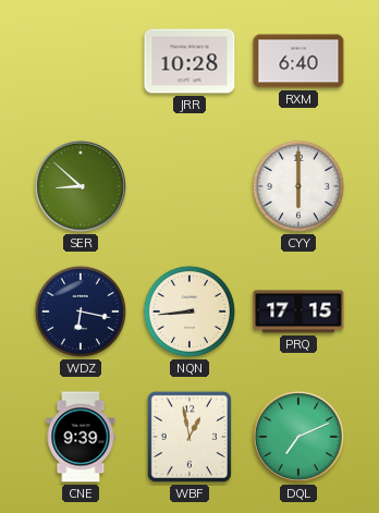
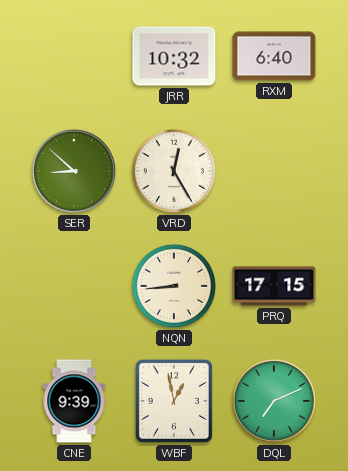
JRR: 10:28 -> 10:32
VRD: none -> 12:25
CYY: 6:00 -> none
WDZ: 6:17 -> none
